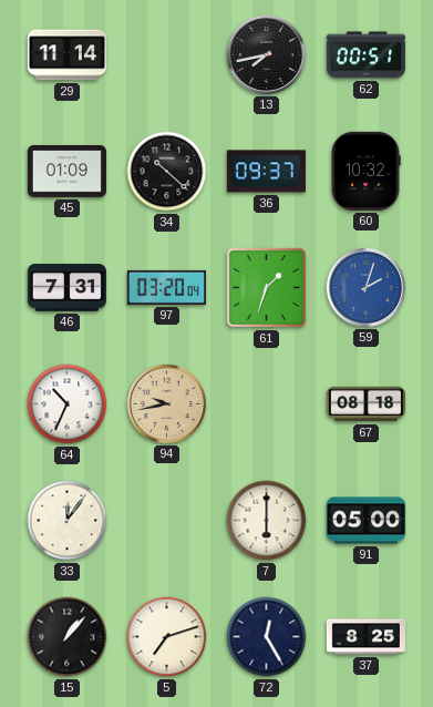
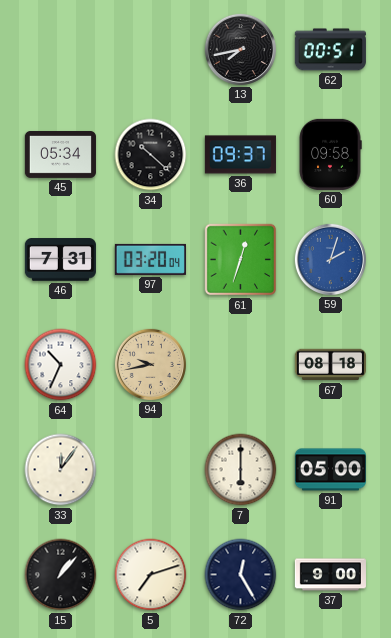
29: 11:14 -> none
45: 01:09 -> 05:34
60: 10:32 -> 09:58
61: 1:33 -> 12:33
37: 8:25 -> 9:00
